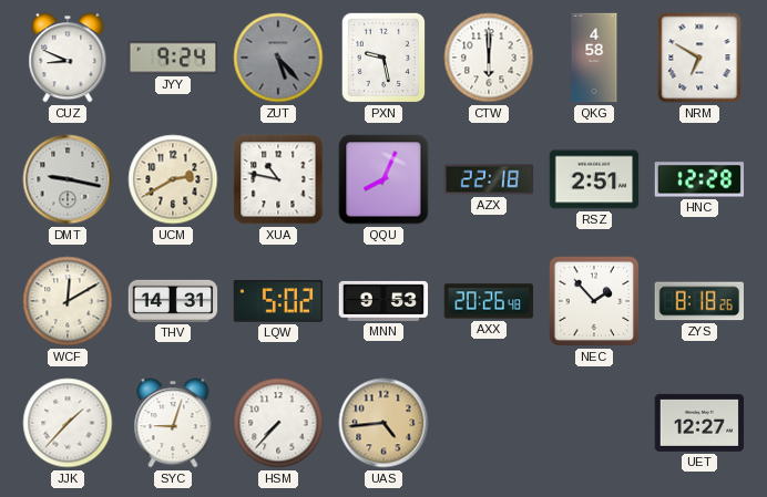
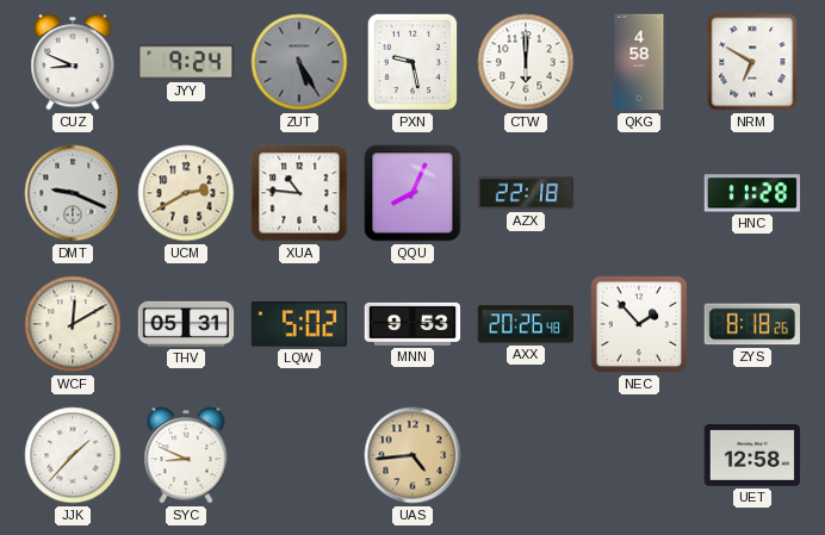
ZUT: 5:23 -> 5:25
DMT: 9:17 -> 9:19
XUA: 10:47 -> 10:46
RSZ: 2:51 -> none
HNC: 12:28 -> 11:28
THV: 14:31 -> 05:31
SYC: 9:03 -> 8:49
HSM: 7:37 -> none
UET: 12:27 -> 12:58
